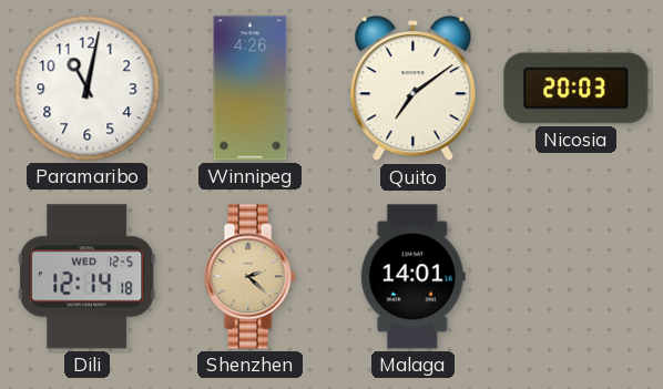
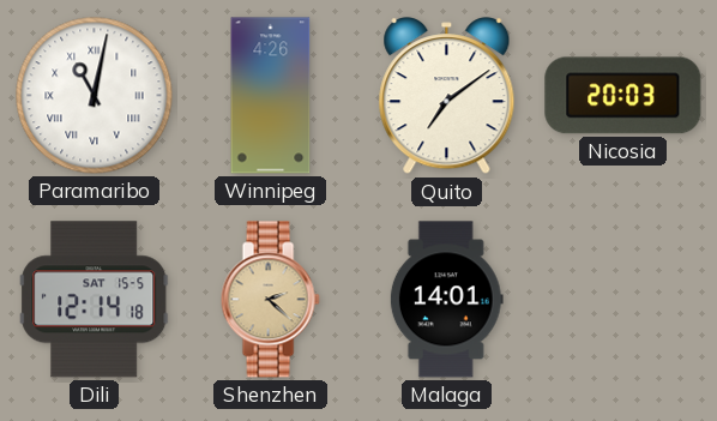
Paramaribo numerals: Arabic -> Roman
Dili date: WED 12-5 -> SAT 15-5
